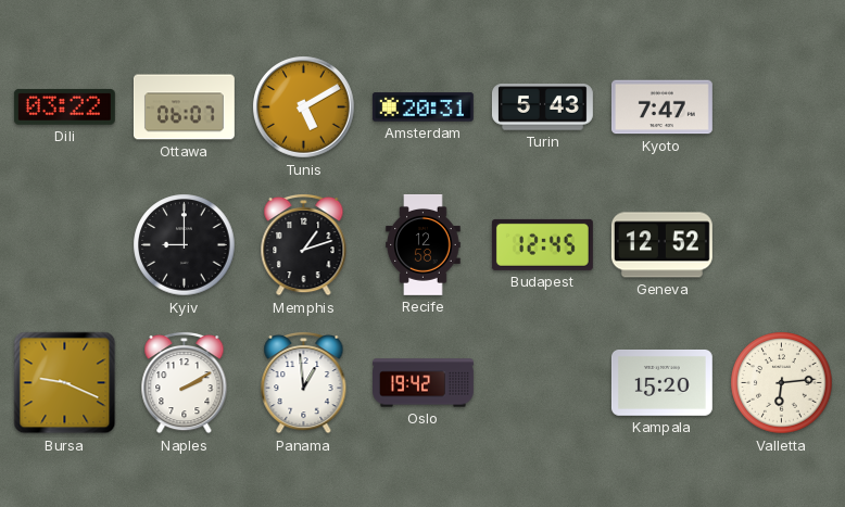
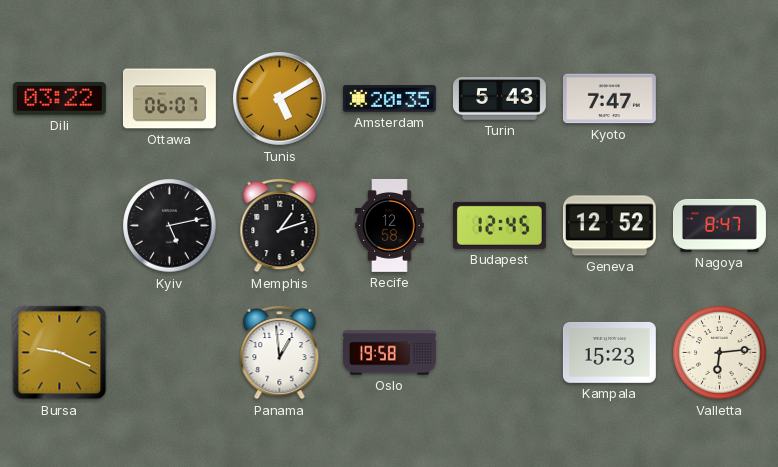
Amsterdam: 20:31 -> 20:35
Kyiv: 9:00 -> 5:13
Nagoya: none -> 8:47
Naples: 2:10 -> none
Oslo: 19:42 -> 19:58
Kampala: 15:20 -> 15:23
